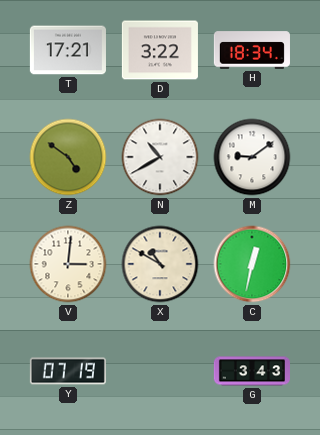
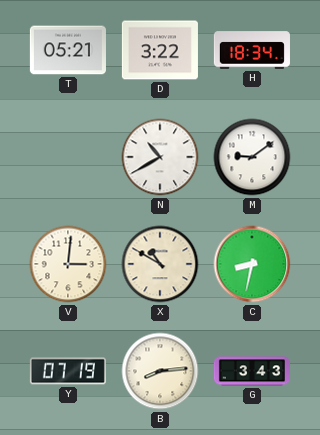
T: 17:21 -> 05:21
Z: 4:51 -> none
C: 12:32 -> 8:32
B: none -> 8:14
